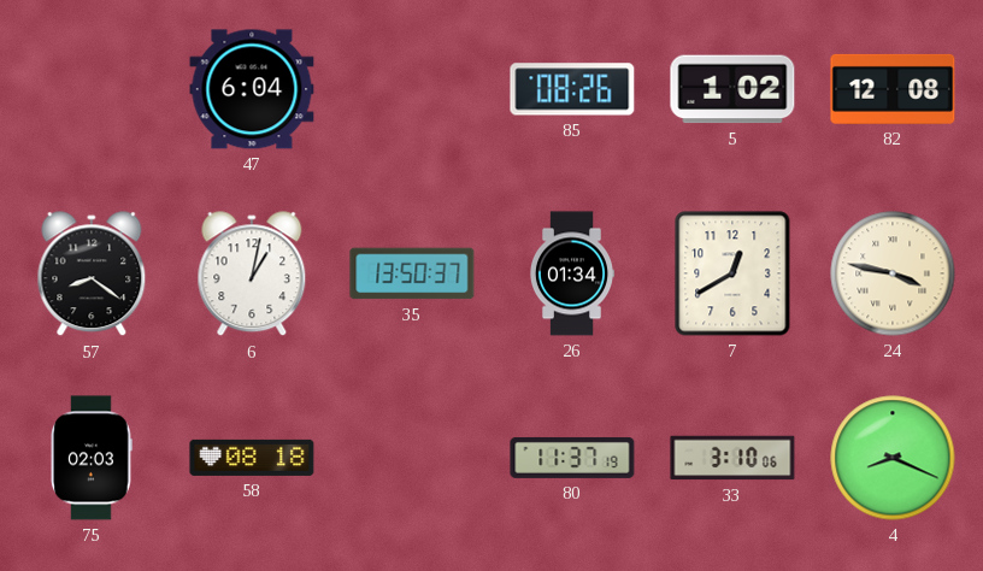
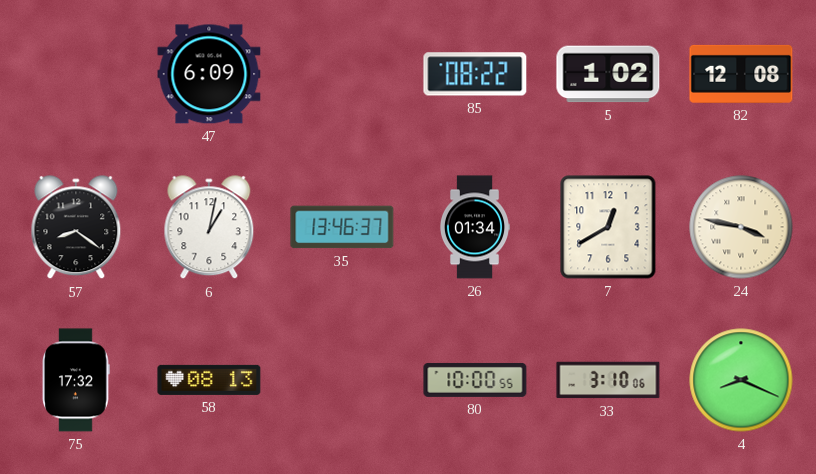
47: 6:04 -> 6:09
85: 08:26 -> 08:22
35: 13:50 -> 13:46
75: 02:03 -> 17:32
58: 08:18 -> 08:13
80: 11:37 -> 10:00
